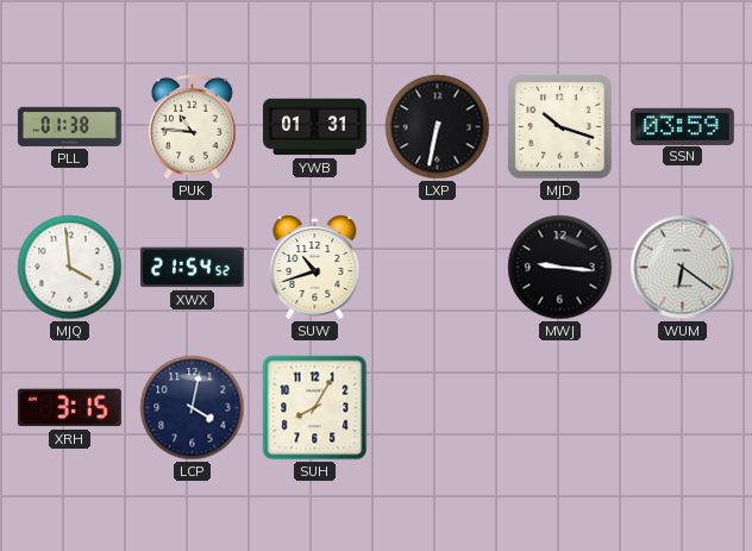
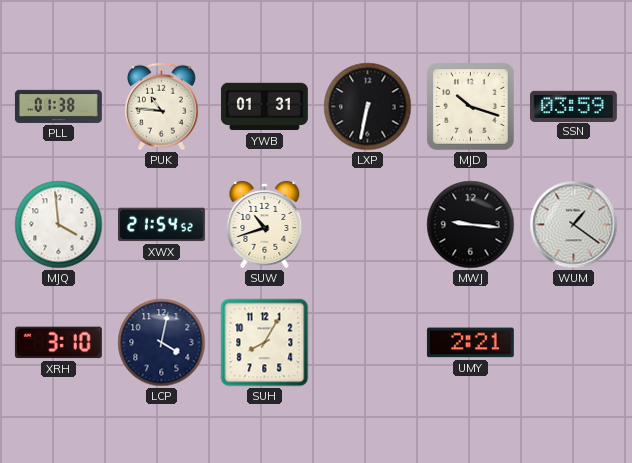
WUM: 6:21 -> 1:21
XRH: 3:15 -> 3:10
UMY: none -> 2:21
